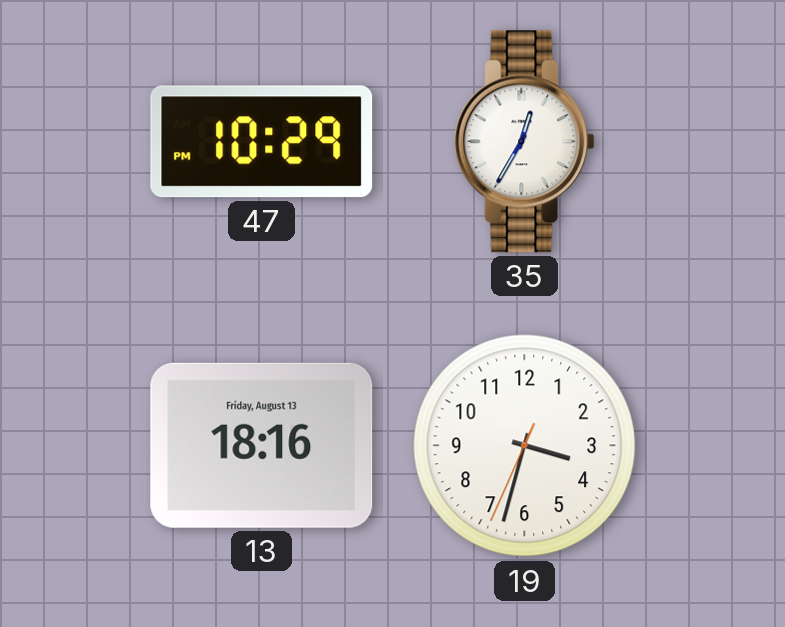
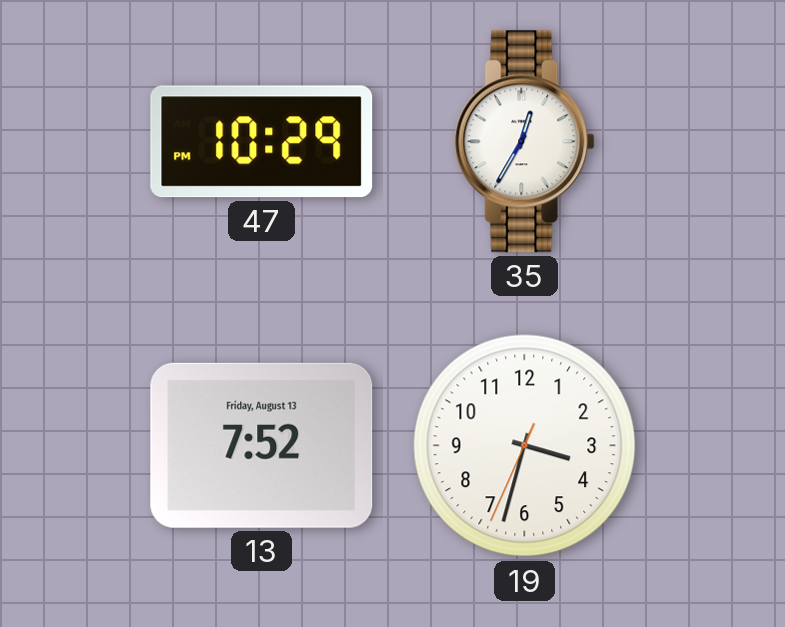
13: 18:16 -> 7:52
